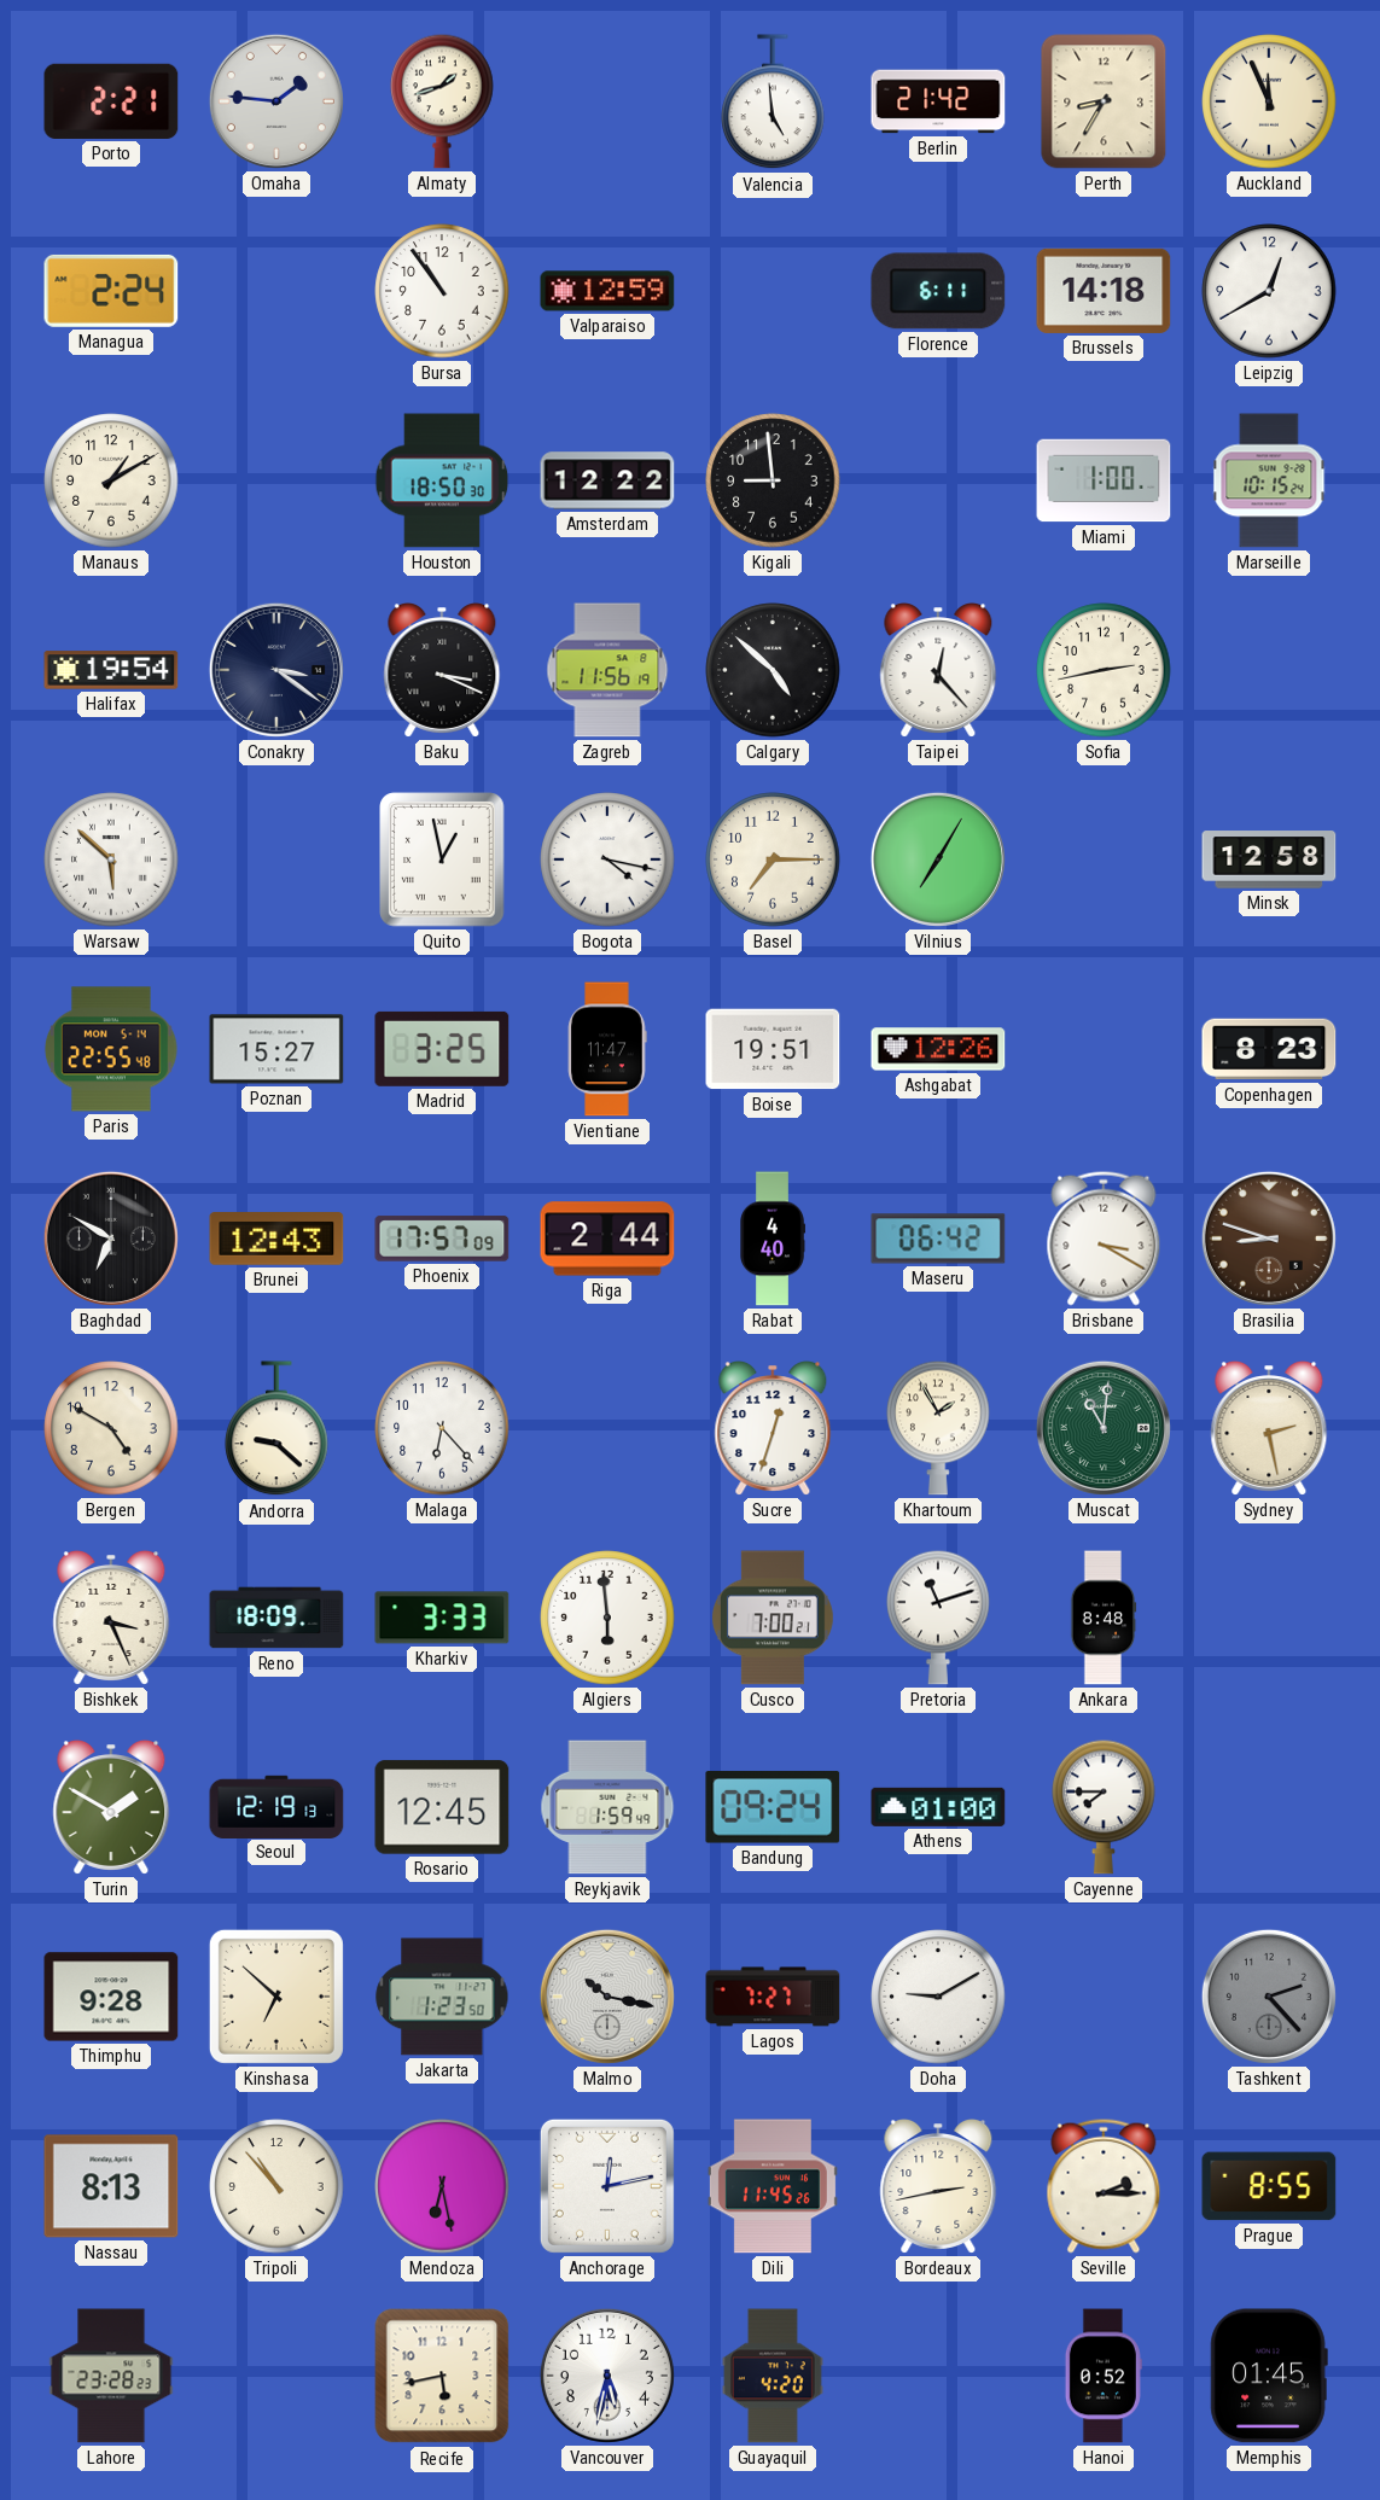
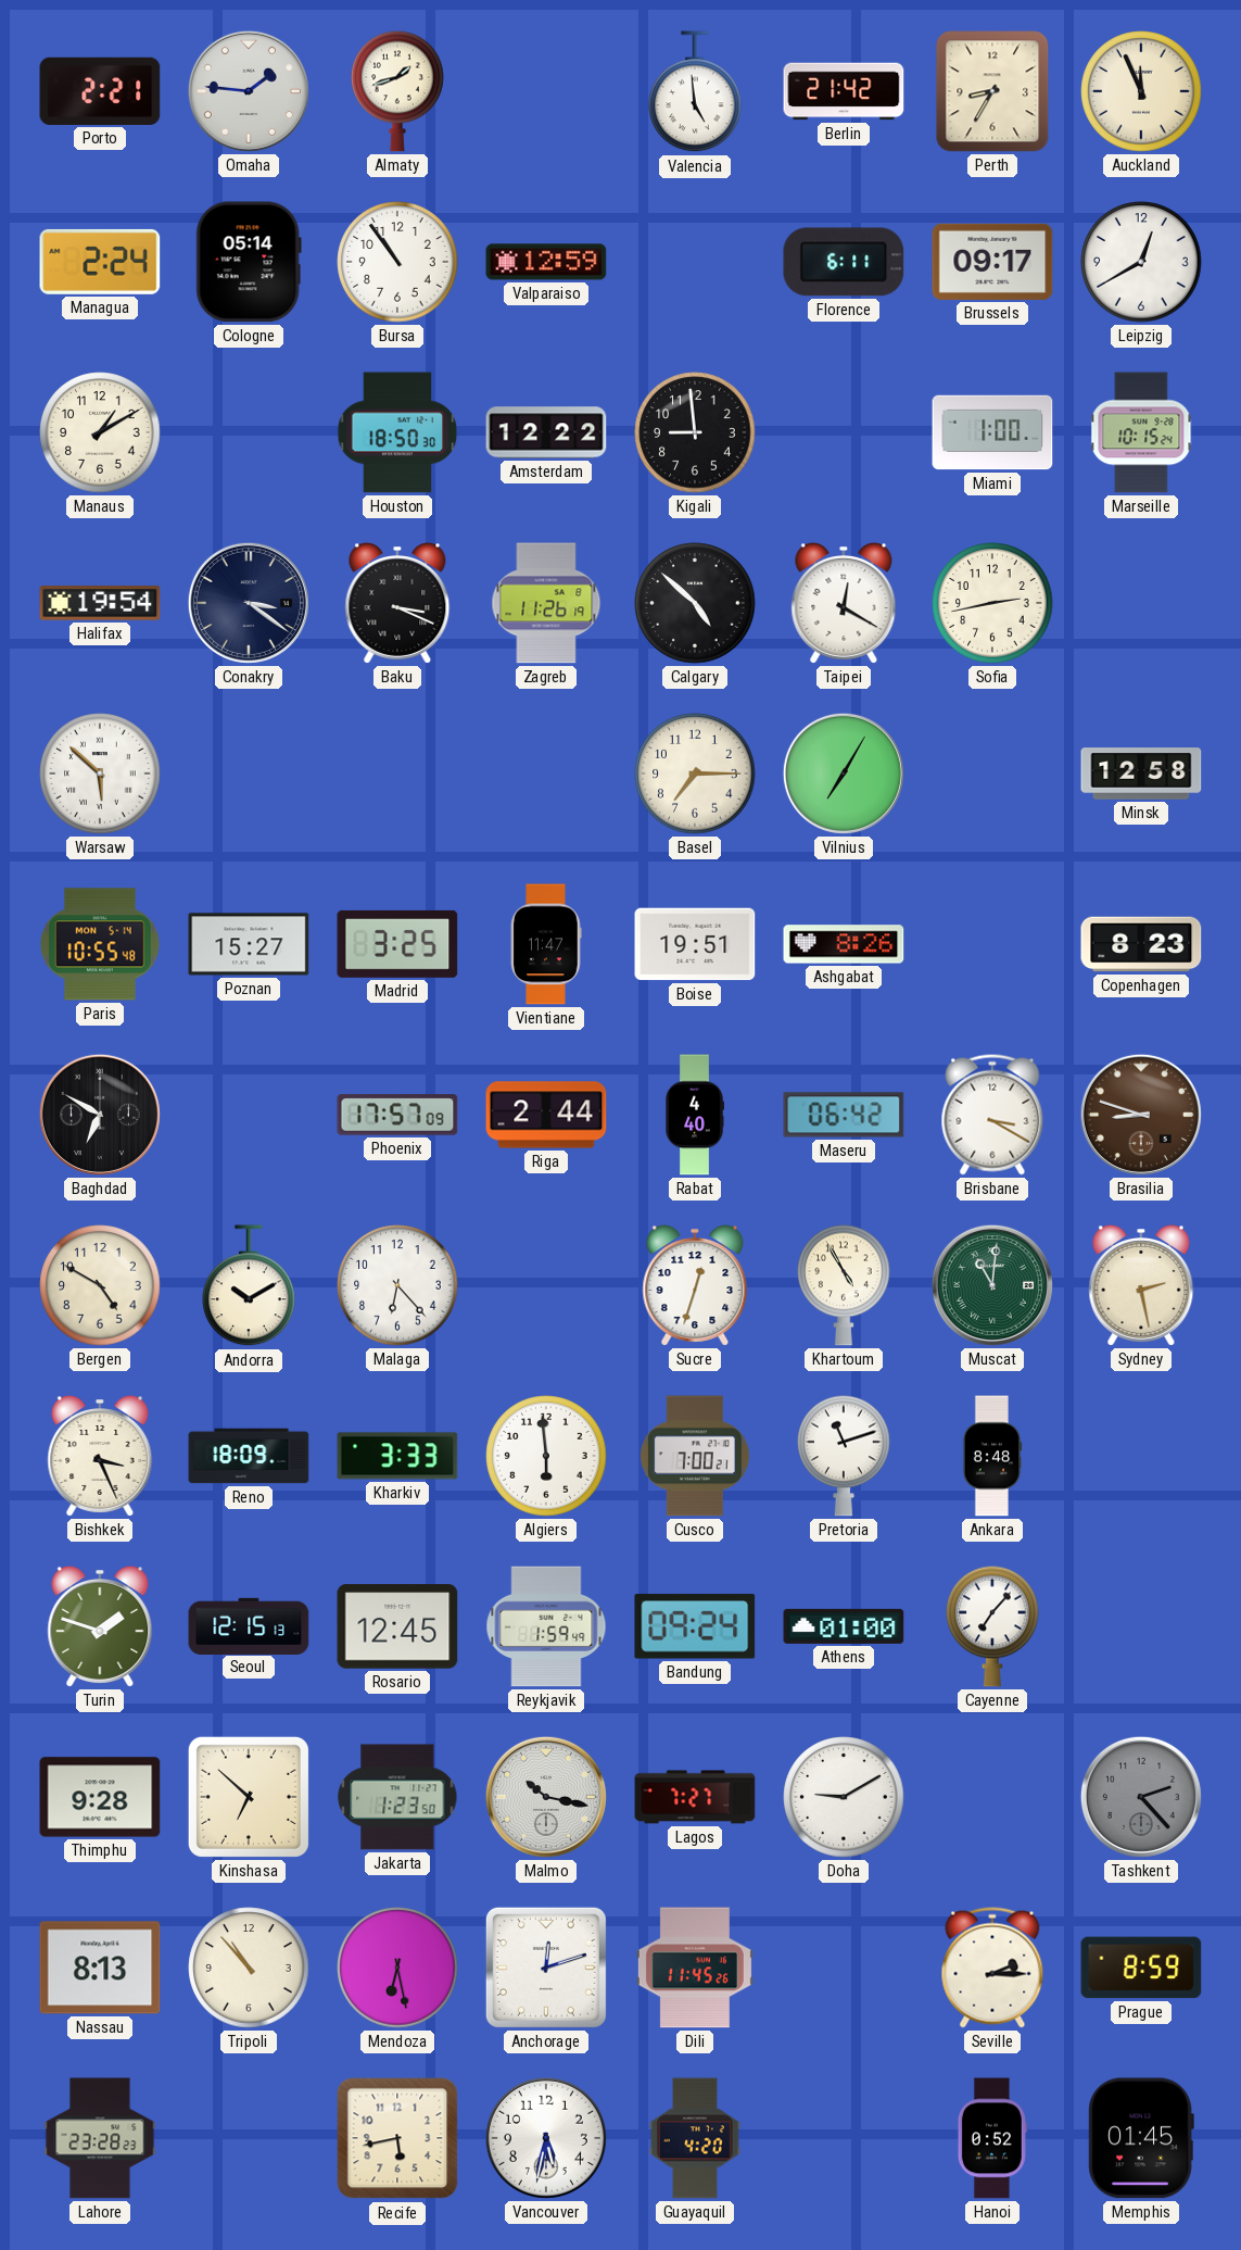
Cologne: none -> 05:14
Brussels: 14:18 -> 09:17
Zagreb: 11:56 -> 11:26
Taipei: 12:23 -> 12:20
Quito: 12:58 -> none
Bogota: 4:17 -> none
Paris: 22:55 -> 10:55
Ashgabat: 12:26 -> 8:26
Brunei: 12:43 -> none
Andorra: 9:22 -> 10:10
Khartoum: 1:55 -> 4:55
Turin: 1:50 -> 1:48
Seoul: 12:19 -> 12:15
Cayenne: 7:45 -> 7:07
Anchorage: 12:13 -> 12:12
Bordeaux: 2:43 -> none
Prague: 8:55 -> 8:59
